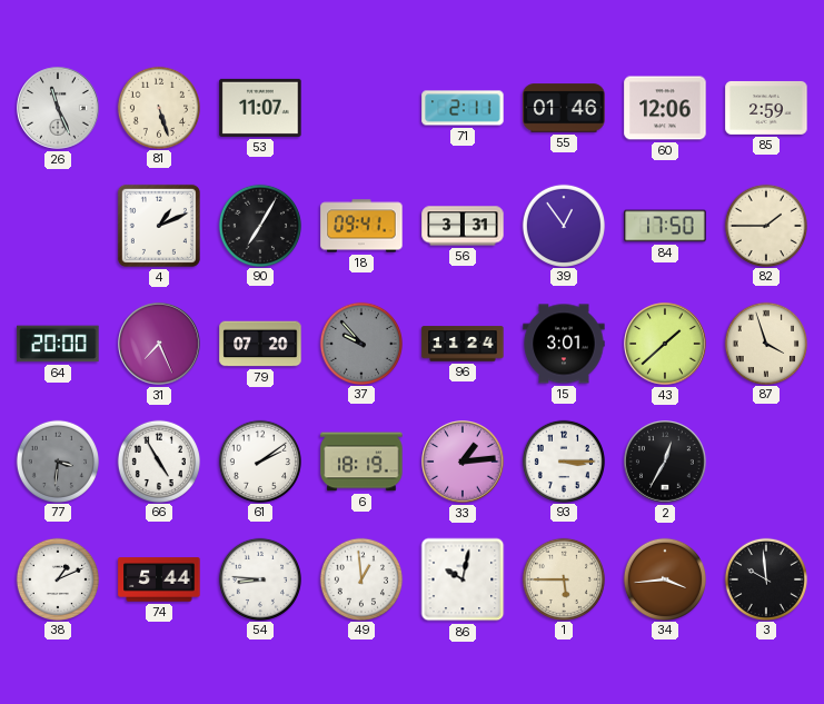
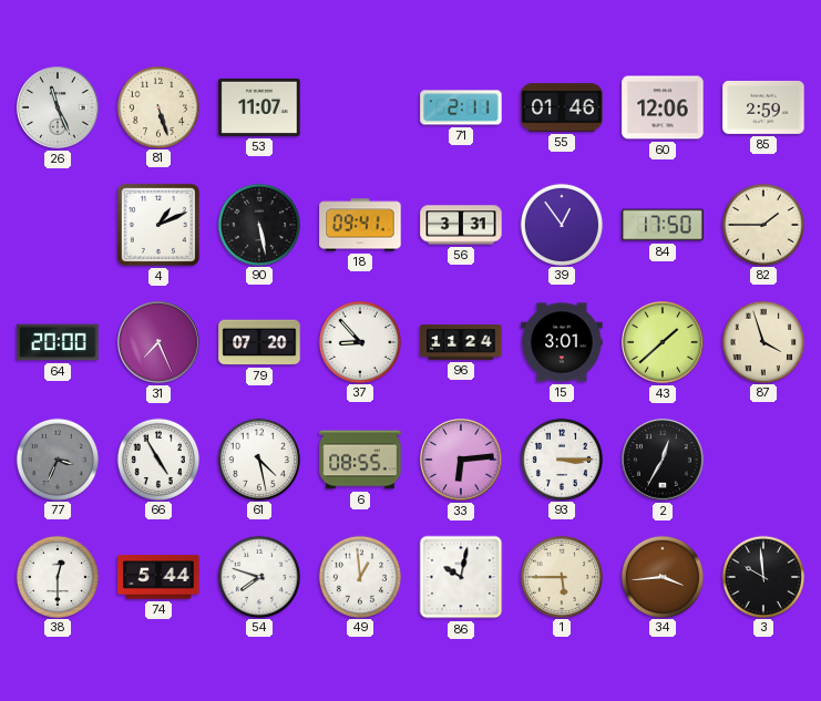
90: 7:05 -> 5:28
37: 9:53 -> 8:53
37 dial: grey -> white
77: 3:31 -> 3:34
61: 2:09 -> 4:28
6: 18:19 -> 08:55
33: 1:14 -> 6:14
38: 1:11 -> 12:30
54: 8:46 -> 7:48
